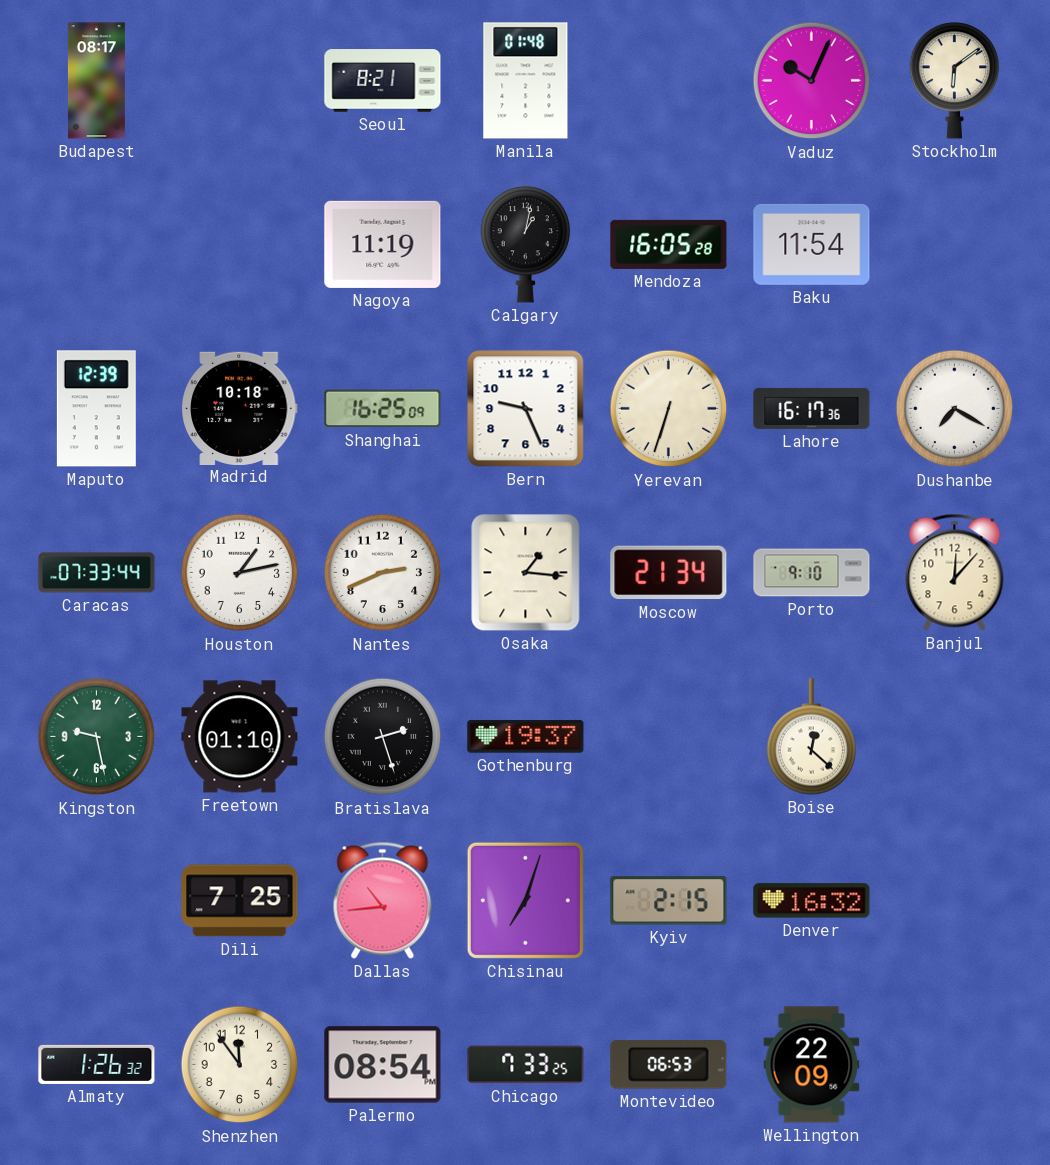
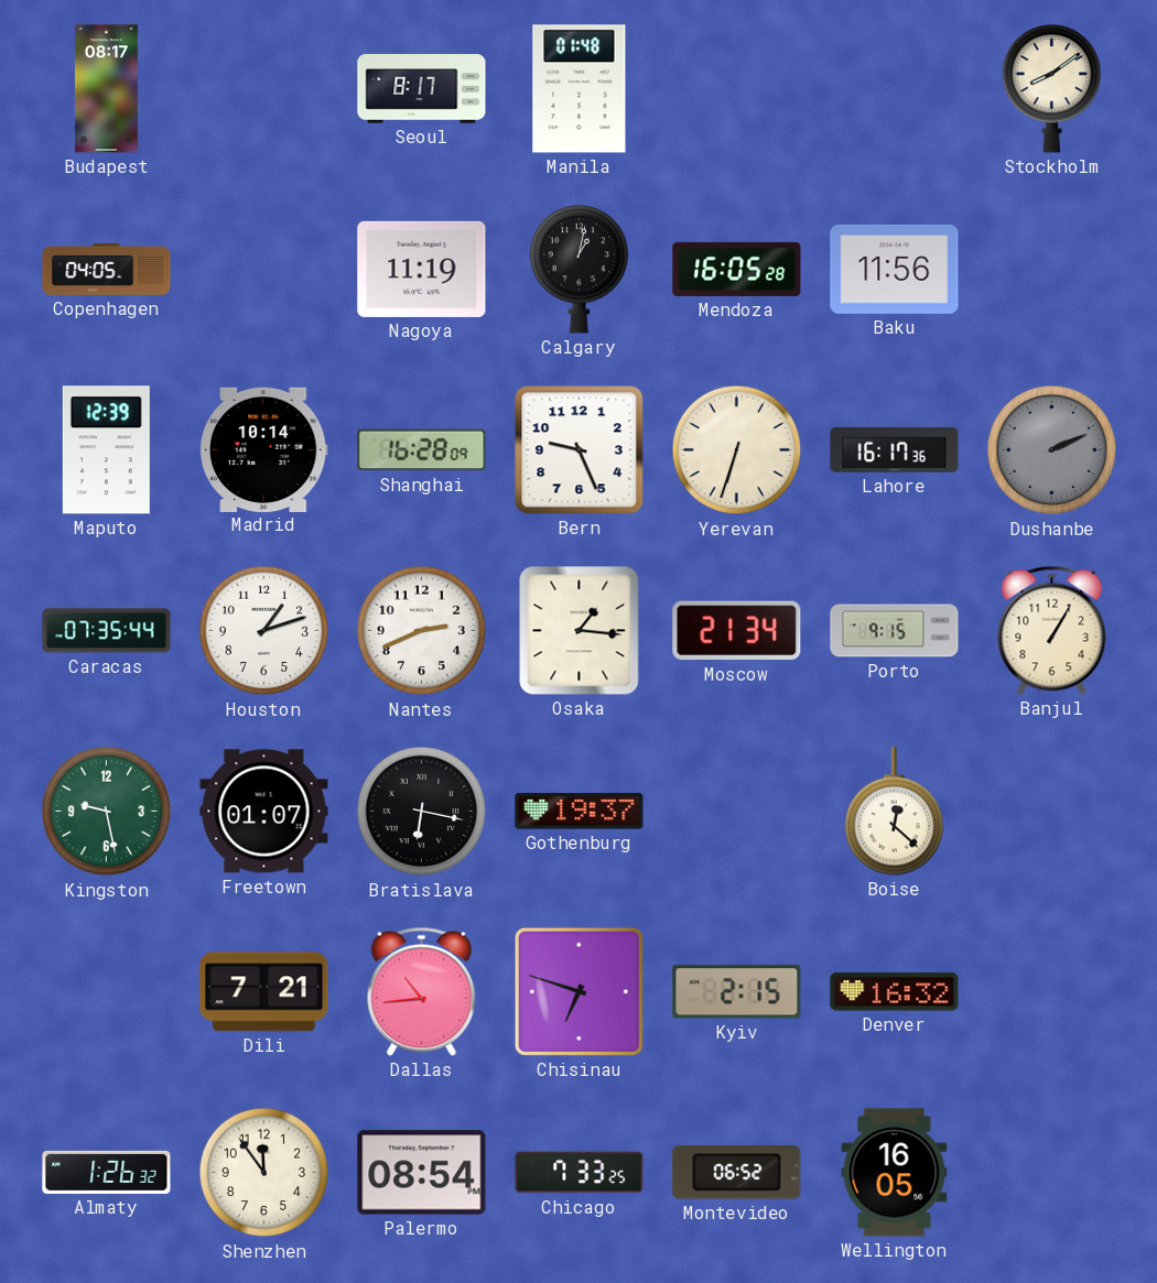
Seoul: 8:21 -> 8:17
Vaduz: 10:04 -> none
Stockholm: 6:09 -> 8:09
Copenhagen: none -> 04:05
Baku: 11:54 -> 11:56
Madrid: 10:18 -> 10:14
Shanghai: 16:25 -> 16:28
Dushanbe: 7:20 -> 2:11
Dushanbe dial: white -> grey
Caracas: 07:33 -> 07:35
Houston: 1:13 -> 1:12
Porto: 9:10 -> 9:15
Banjul: 12:07 -> 1:05
Freetown: 01:10 -> 01:07
Bratislava: 2:27 -> 6:17
Dili: 7:25 -> 7:21
Chisinau: 7:03 -> 6:48
Montevideo: 06:53 -> 06:52
Wellington: 22:09 -> 16:05
